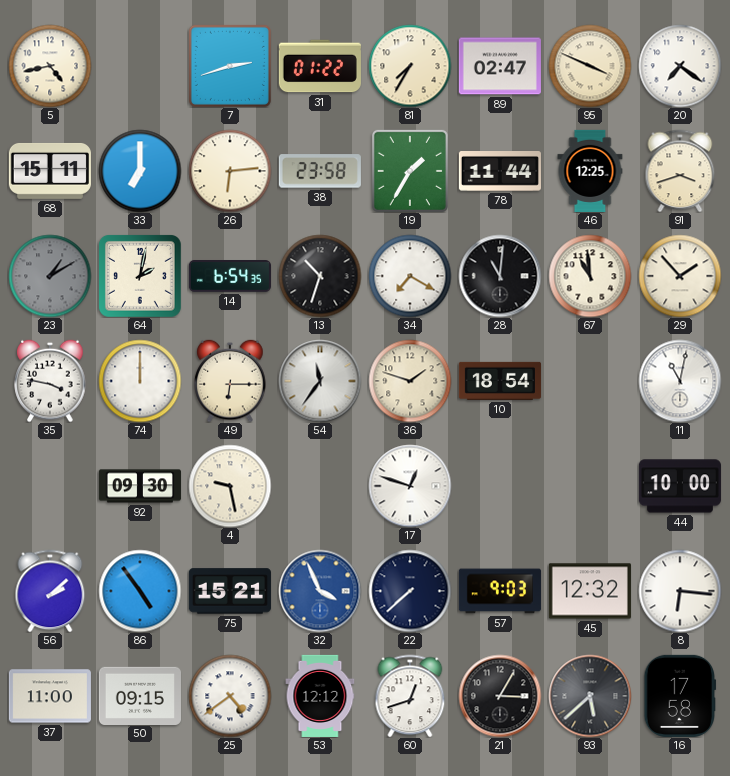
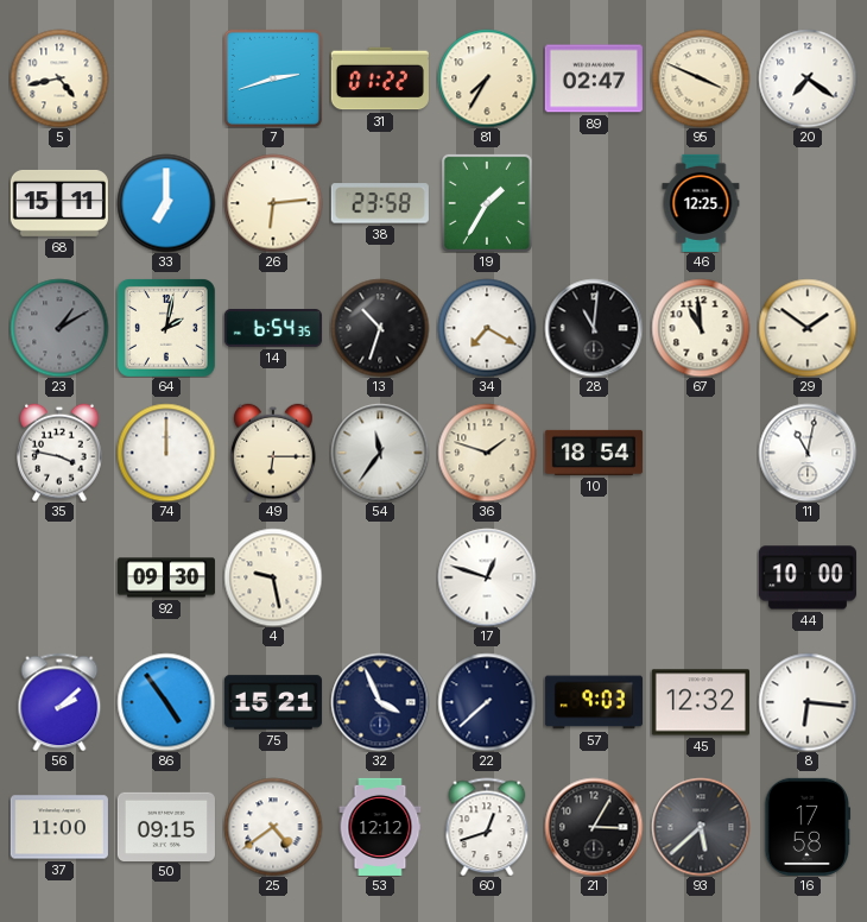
78: 11:44 -> none
91: 3:42 -> none
29: 1:53 -> 1:51
32 dial: blue -> navy
